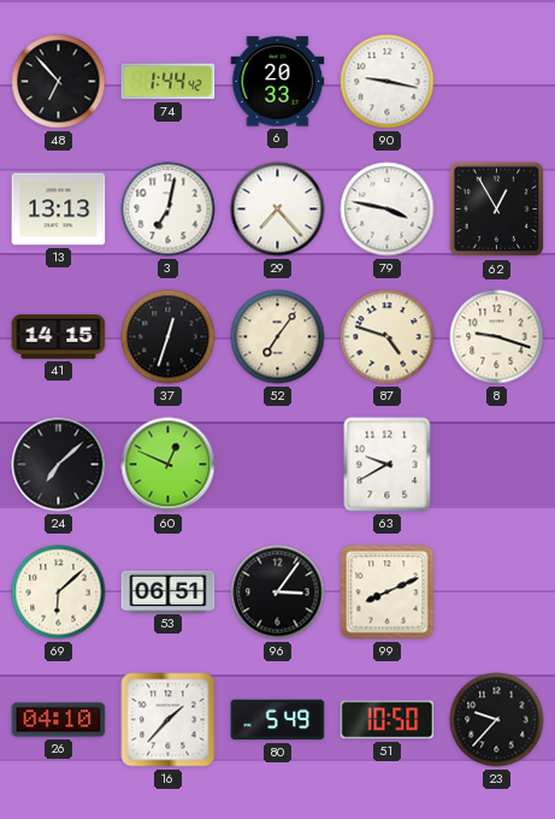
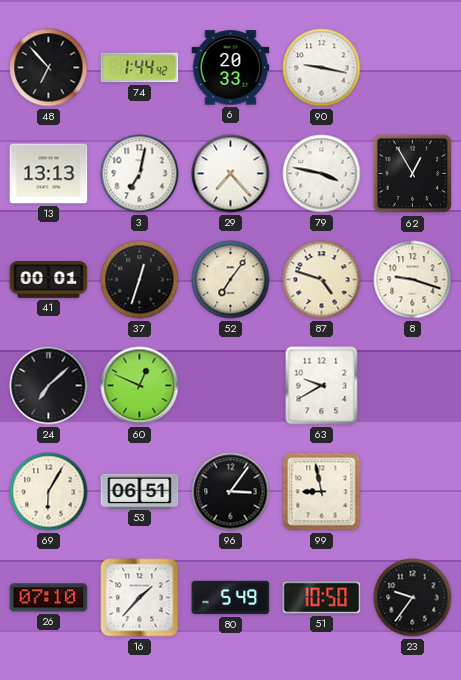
41: 14:15 -> 00:01
69: 6:08 -> 6:05
99: 8:11 -> 8:58
26: 04:10 -> 07:10
23: 9:37 -> 9:36
